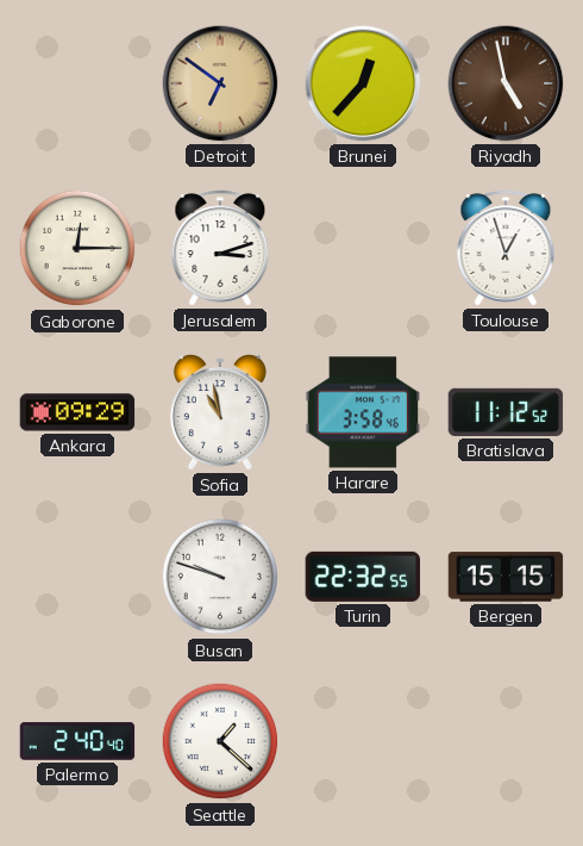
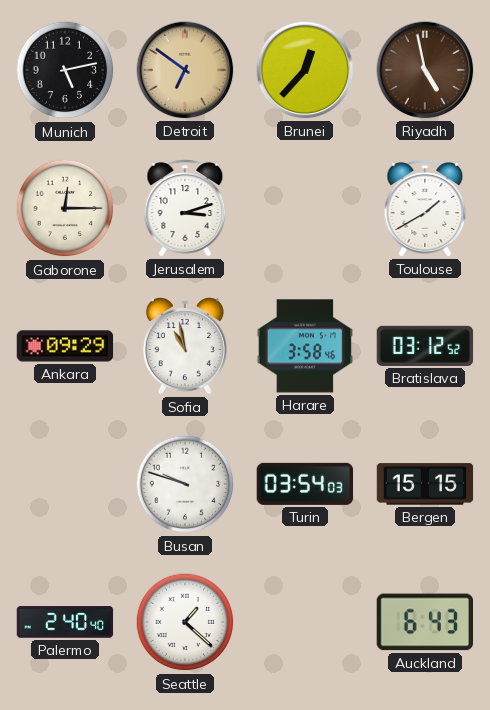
Munich: none -> 5:13
Toulouse: 12:57 -> 1:40
Bratislava: 11:12 -> 03:12
Turin: 22:32 -> 03:54
Auckland: none -> 6:43
